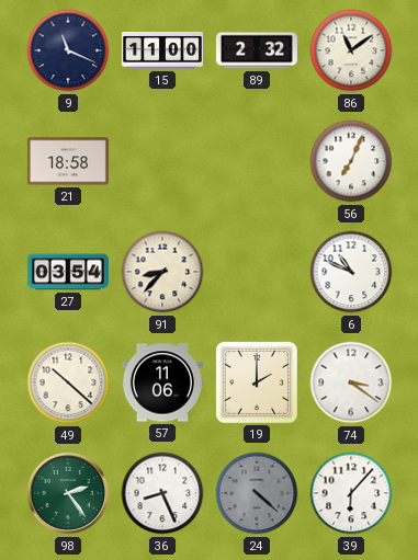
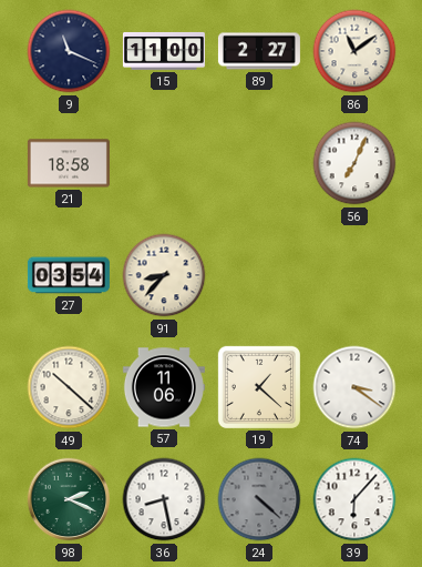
89: 2:32 -> 2:27
6: 10:49 -> none
19: 2:00 -> 1:22
98: 2:24 -> 2:19
36: 8:26 -> 8:28
